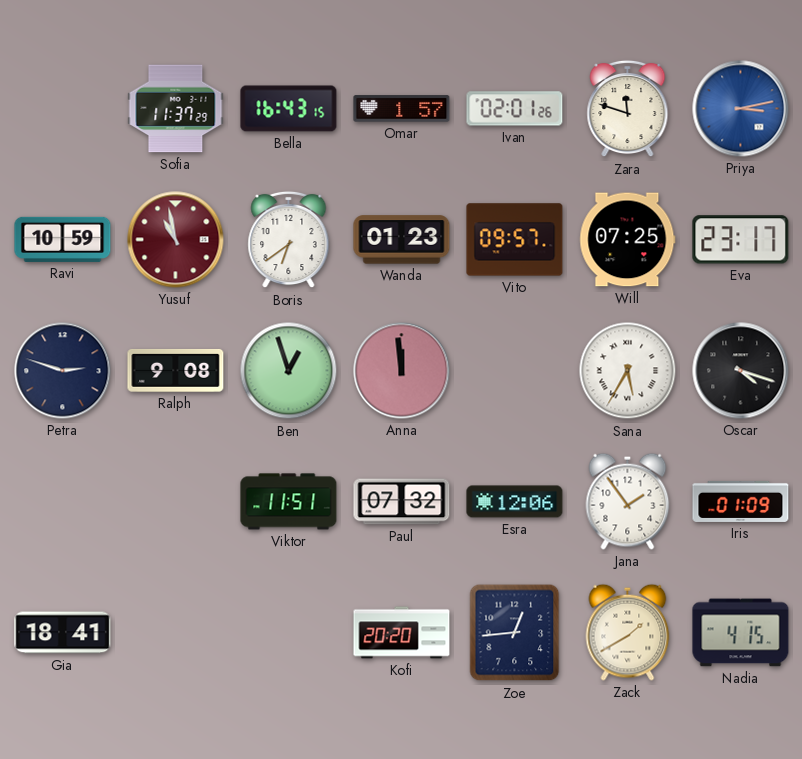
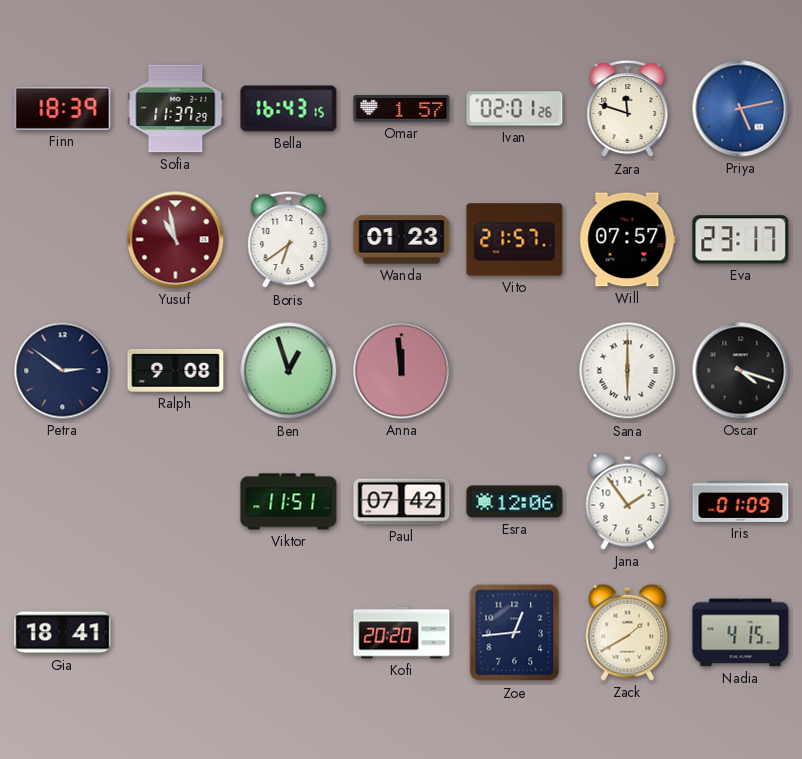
Finn: none -> 18:39
Priya: 3:13 -> 5:13
Ravi: 10:59 -> none
Vito: 09:57 -> 21:57
Will: 07:25 -> 07:57
Petra: 2:48 -> 2:51
Sana: 5:35 -> 6:00
Paul: 07:32 -> 07:42
